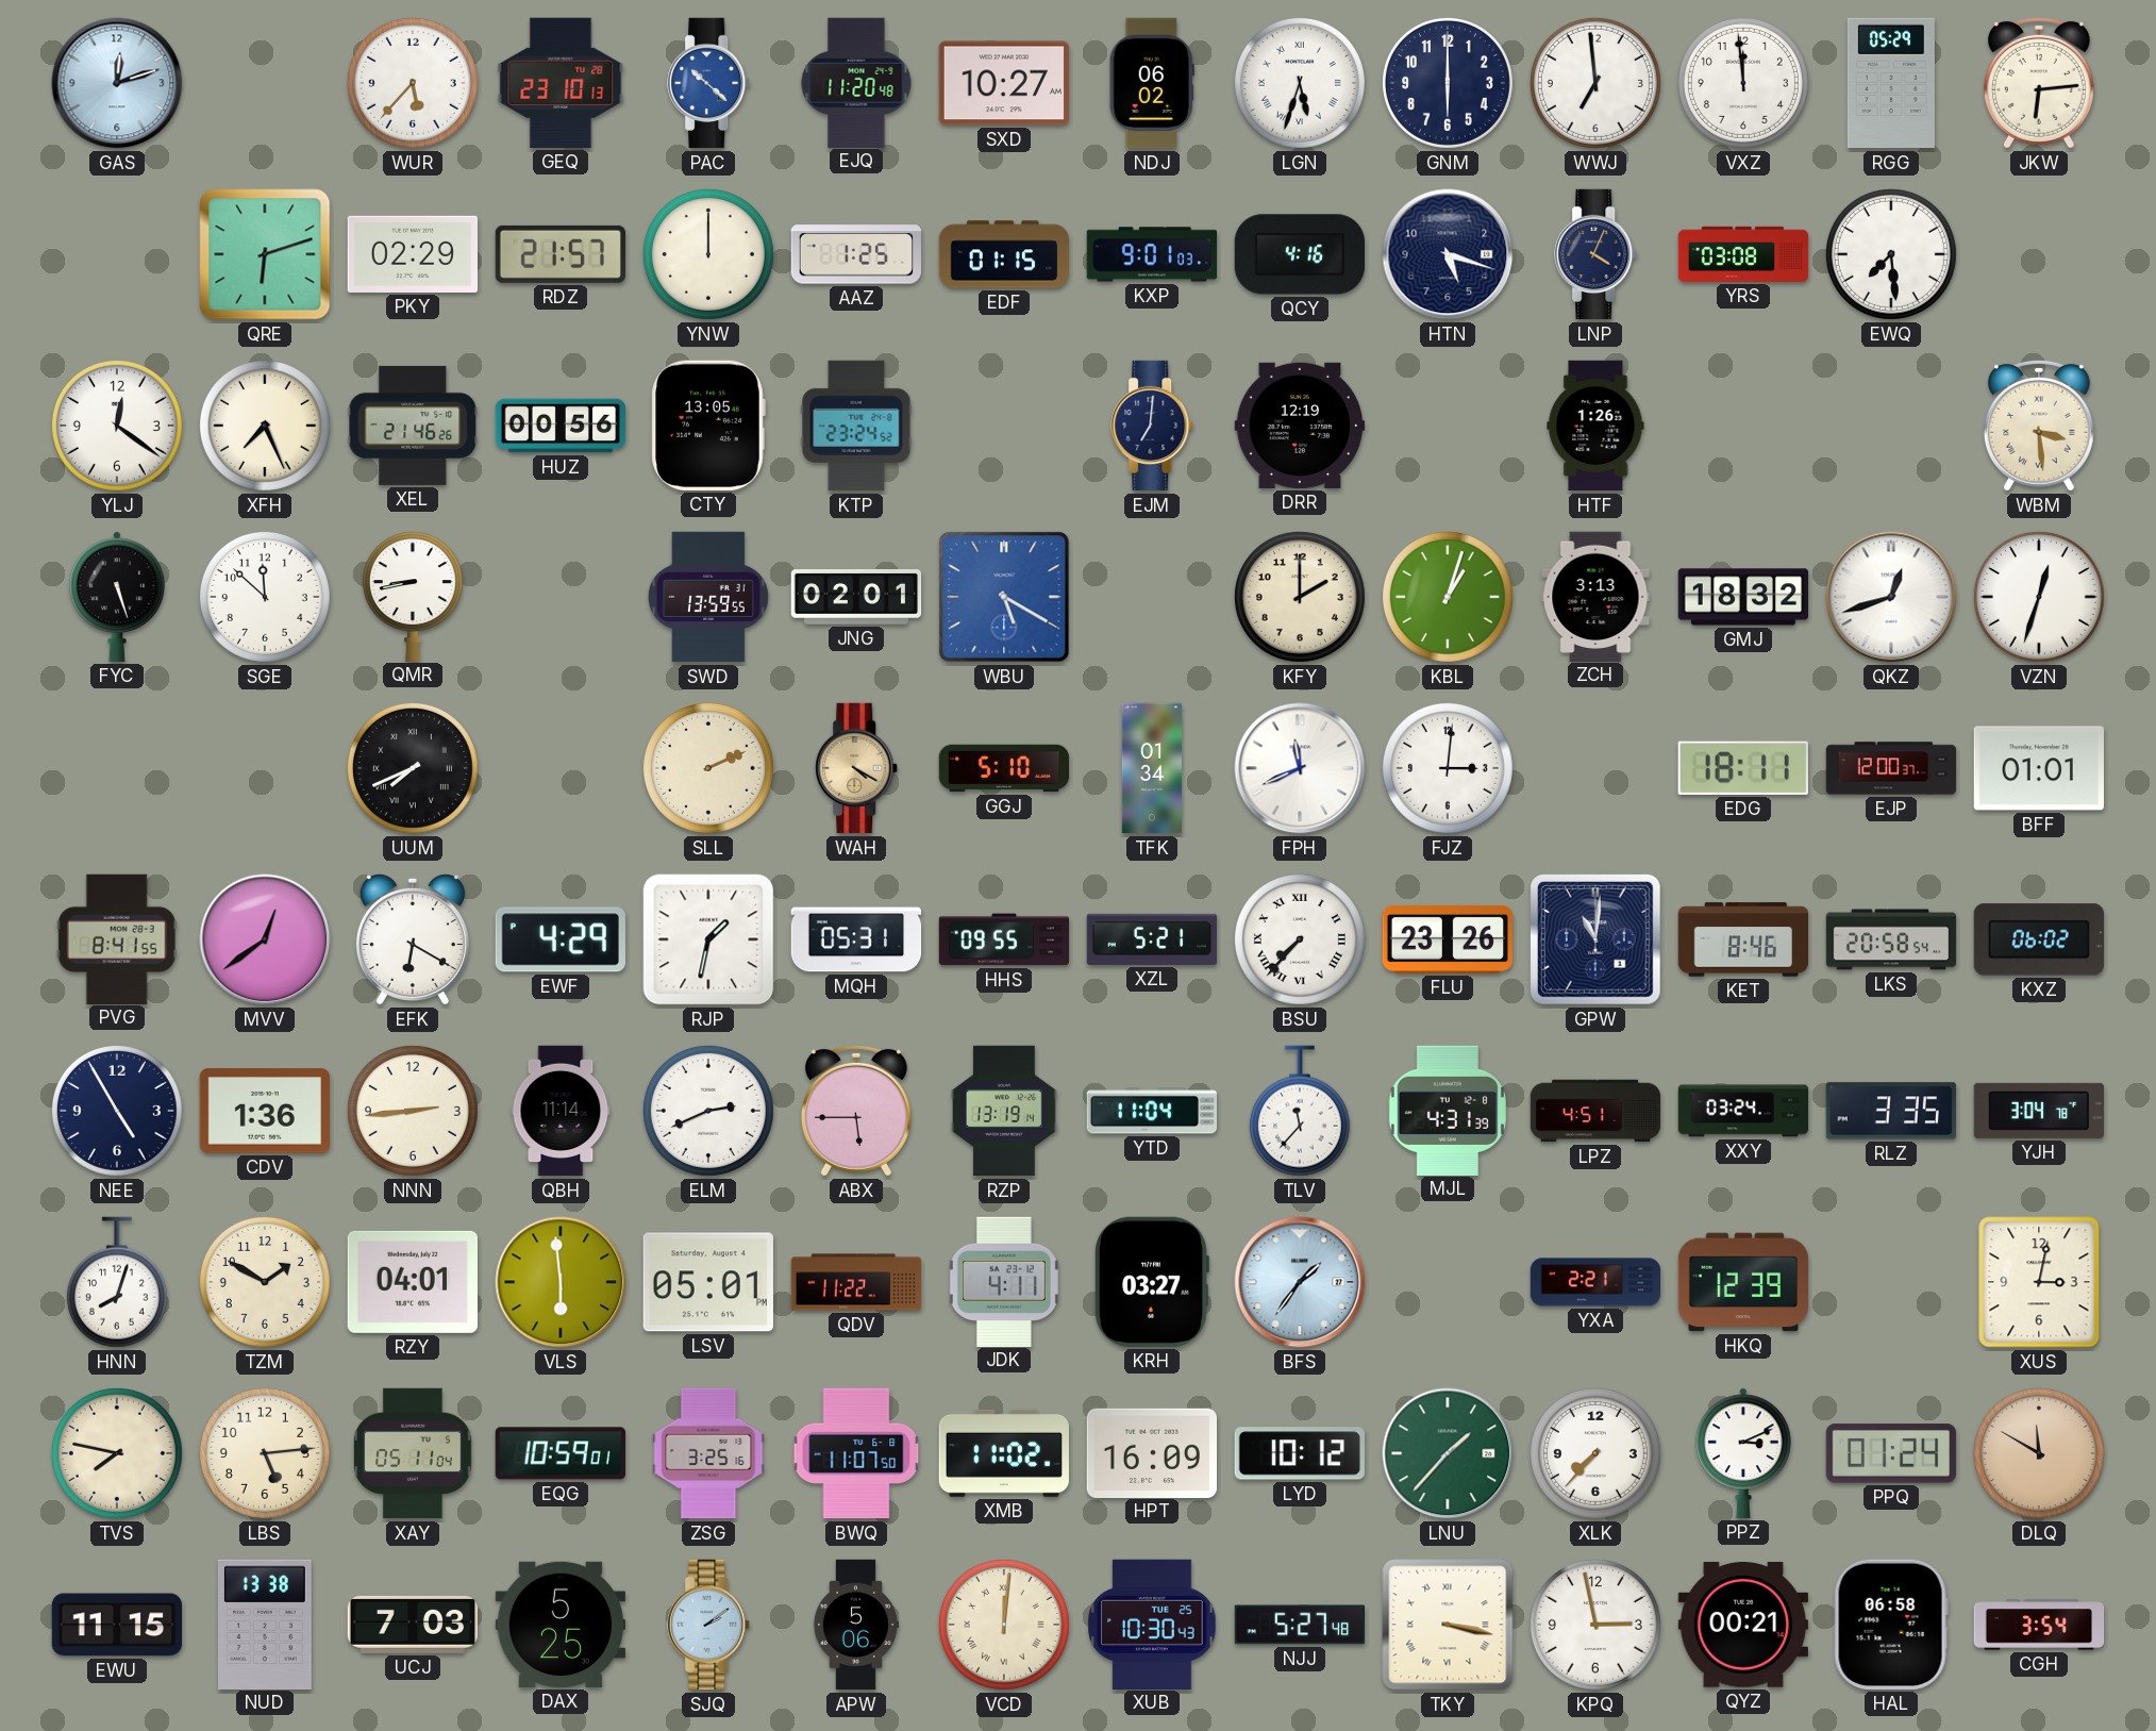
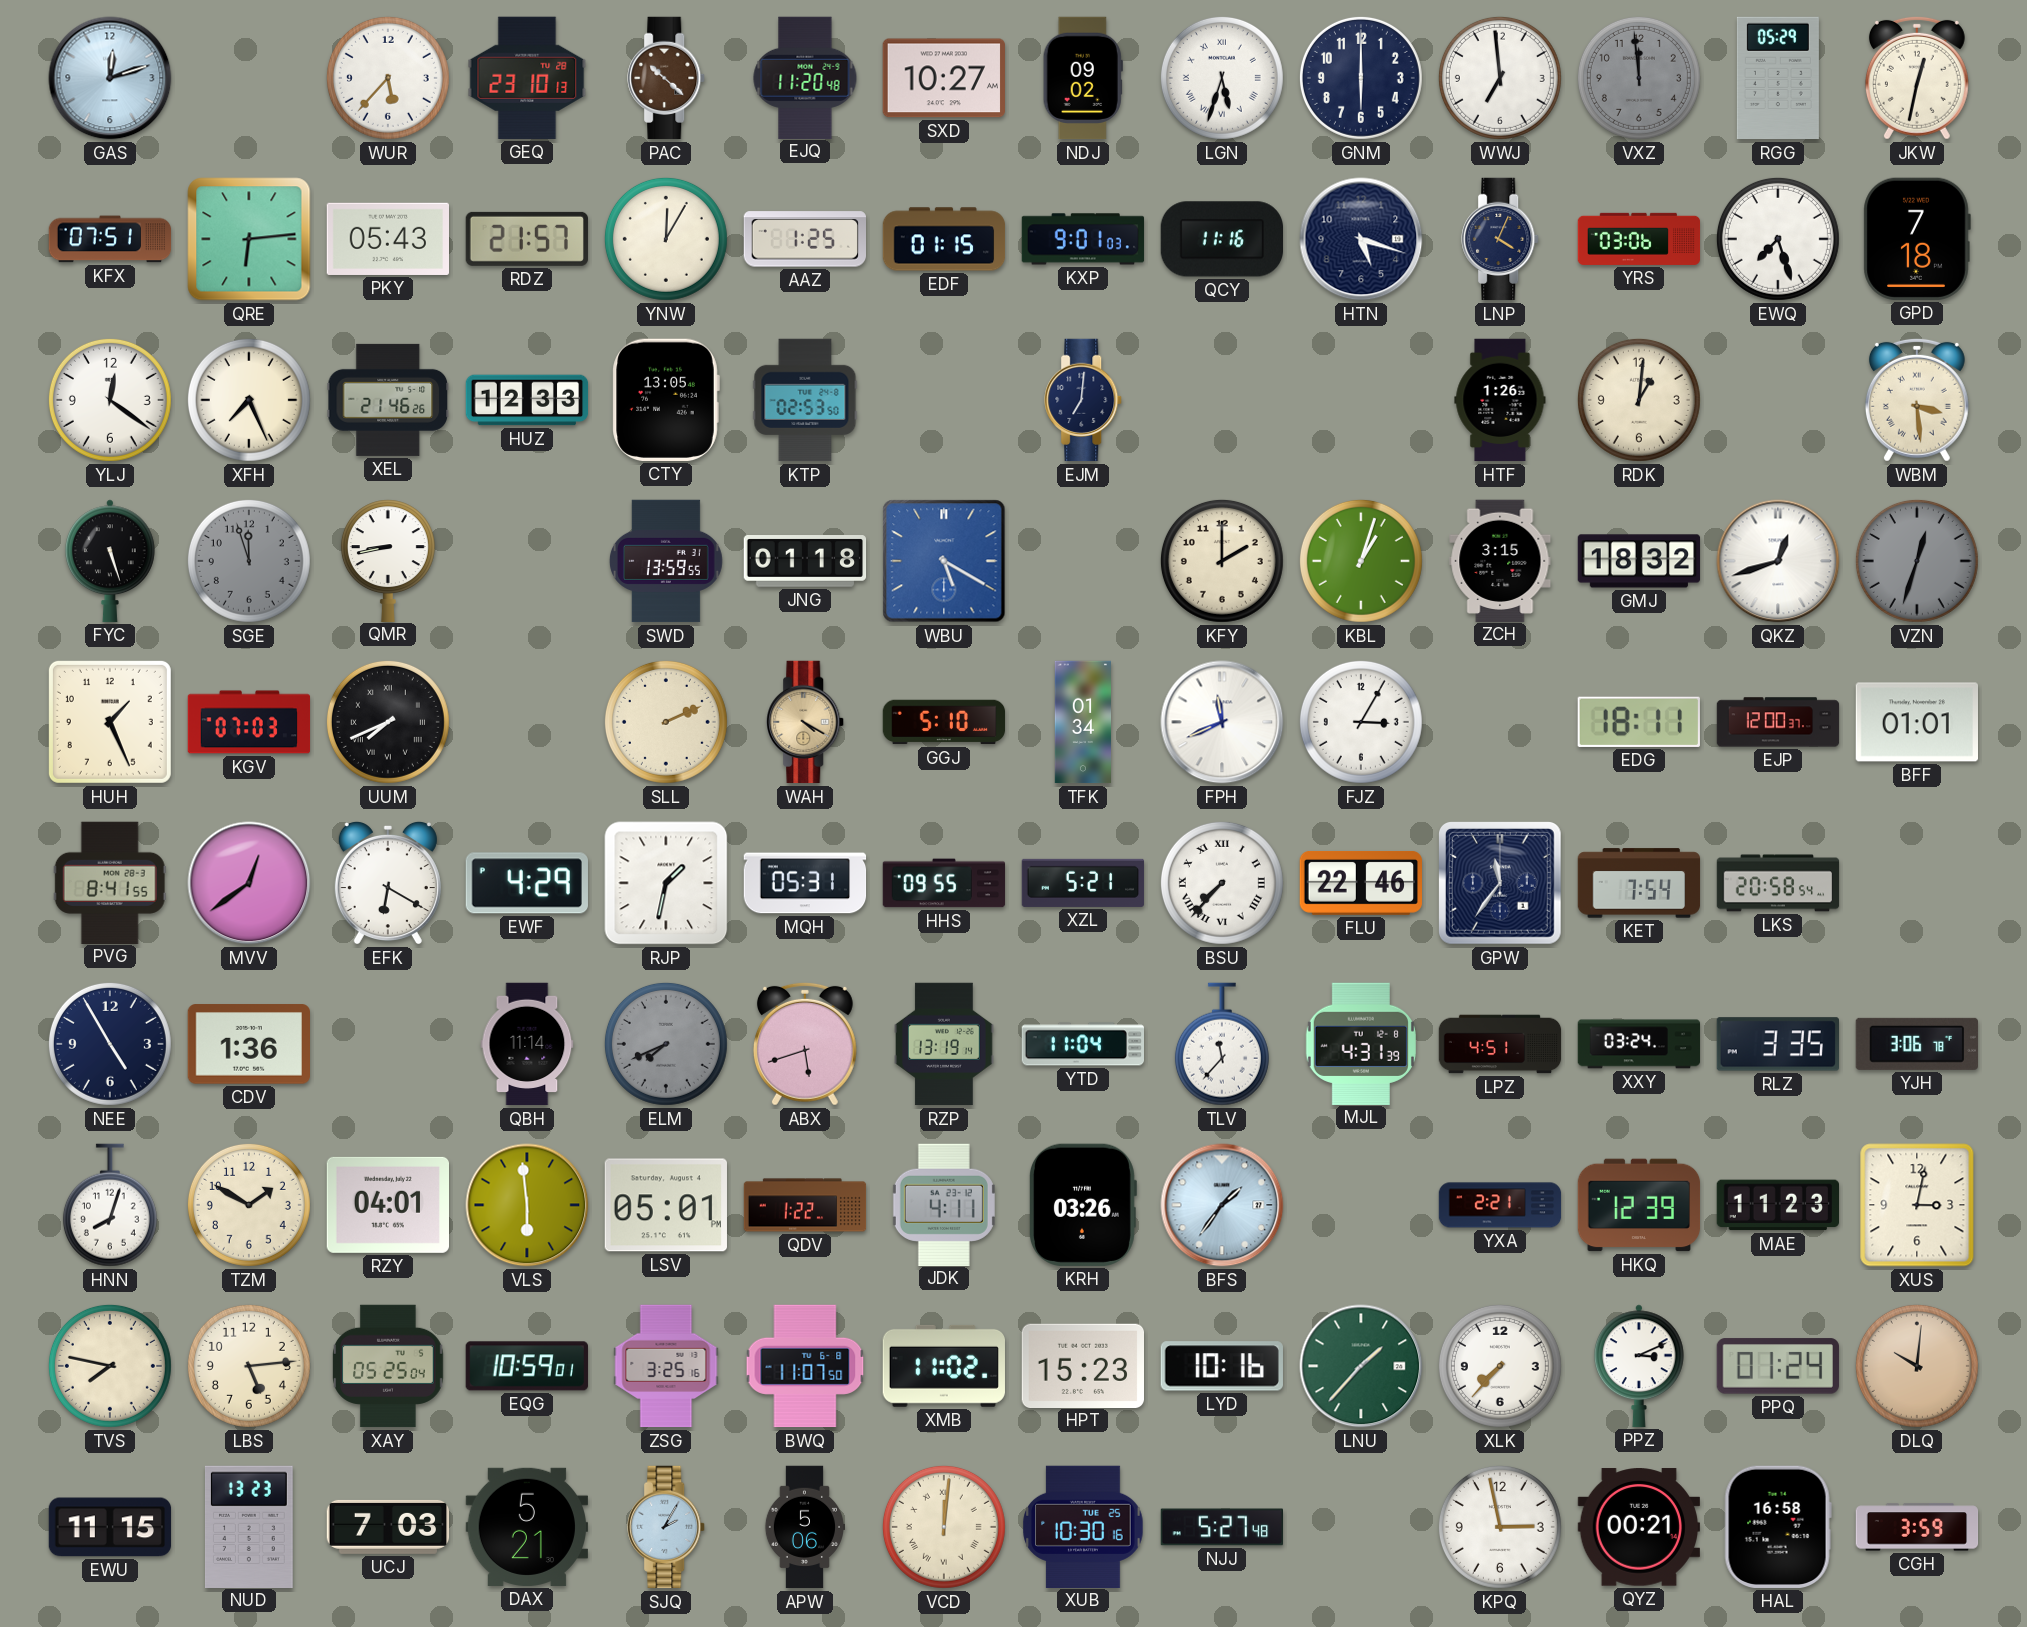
PAC dial: blue -> brown
NDJ: 06:02 -> 09:02
VXZ dial: white -> grey
JKW: 6:14 -> 12:32
KFX: none -> 07:51
QRE: 6:12 -> 6:14
PKY: 02:29 -> 05:43
YNW: 12:00 -> 12:05
QCY: 4:16 -> 11:16
YRS: 03:08 -> 03:06
EWQ: 7:29 -> 7:27
GPD: none -> 7:18
HUZ: 00:56 -> 12:33
KTP: 23:24 -> 02:53
DRR: 12:19 -> none
RDK: none -> 1:01
SGE: 11:52 -> 11:57
SGE dial: white -> grey
JNG: 02:01 -> 01:18
ZCH: 3:13 -> 3:15
VZN dial: white -> grey
HUH: none -> 1:26
KGV: none -> 07:03
FJZ: 3:01 -> 3:05
FLU: 23:26 -> 22:46
GPW: 11:01 -> 11:36
KET: 8:46 -> 7:54
KXZ: 06:02 -> none
NNN: 2:44 -> none
ELM: 2:41 -> 7:41
ELM dial: white -> grey
ABX: 5:45 -> 5:42
YJH: 3:04 -> 3:06
QDV: 11:22 -> 1:22
KRH: 03:27 -> 03:26
MAE: none -> 11:23
XAY: 05:11 -> 05:25
HPT: 16:09 -> 15:23
LYD: 10:12 -> 10:16
DLQ: 11:50 -> 10:01
NUD: 13:38 -> 13:23
DAX: 5:25 -> 5:21
SJQ: 2:09 -> 2:05
XUB: 10:30:43 -> 10:30:16
TKY: 3:17 -> none
HAL: 06:58 -> 16:58
CGH: 3:54 -> 3:59
